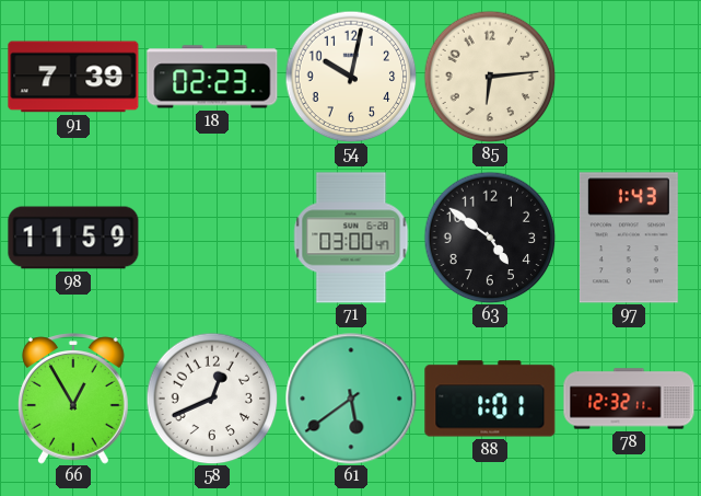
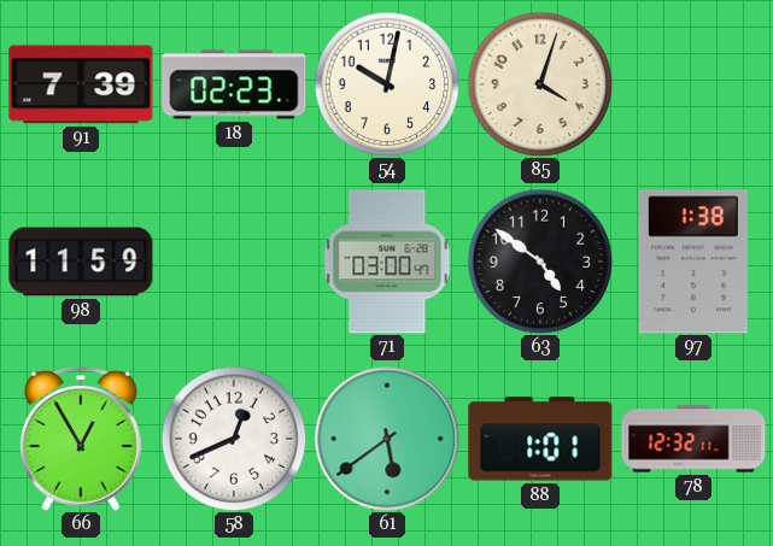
85: 6:14 -> 4:03
97: 1:43 -> 1:38
